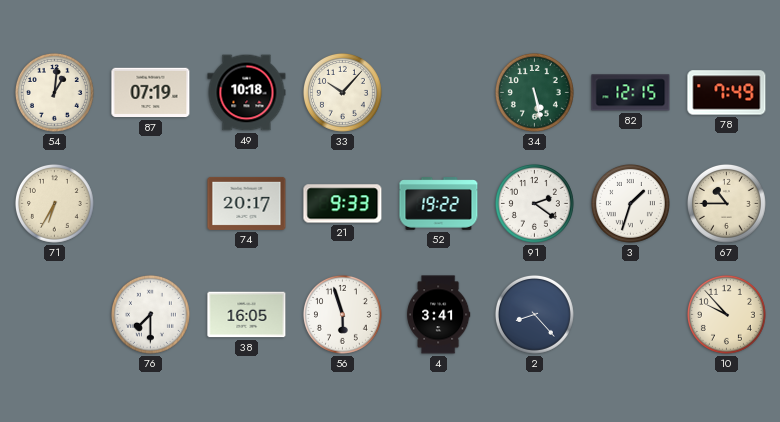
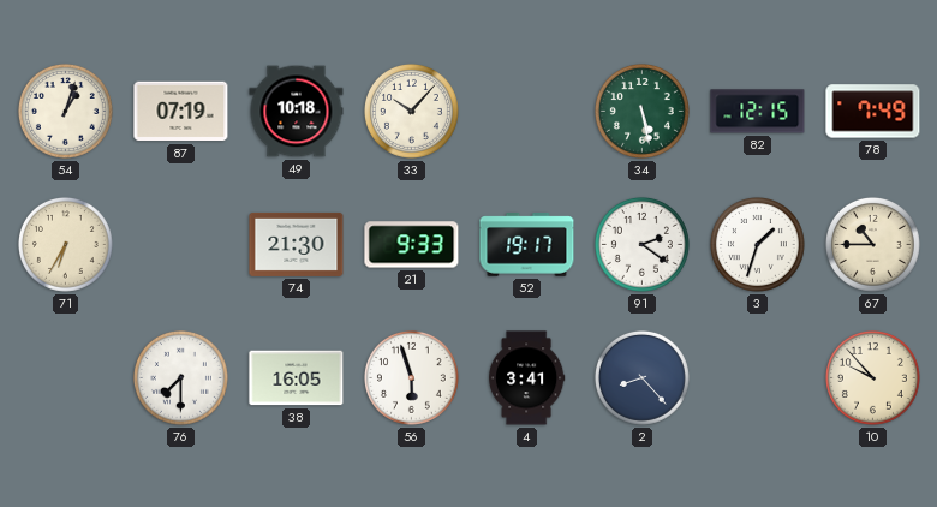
54: 1:01 -> 1:03
74: 20:17 -> 21:30
52: 19:22 -> 19:17
